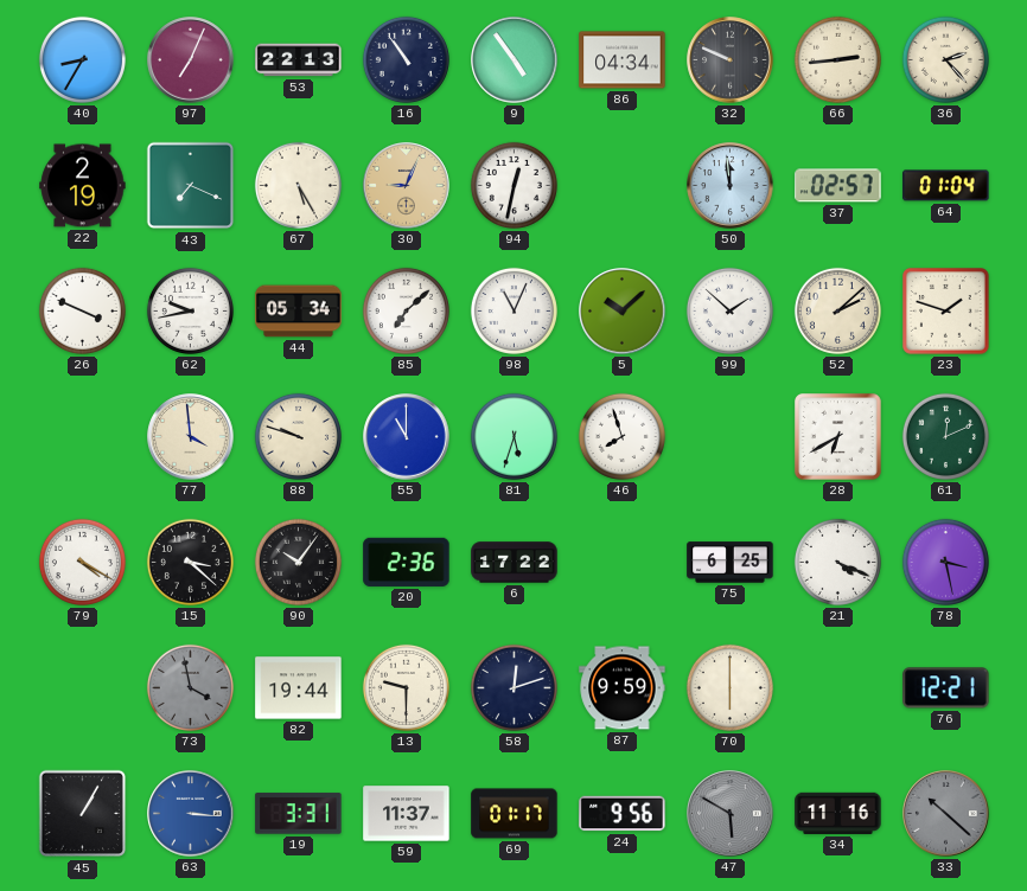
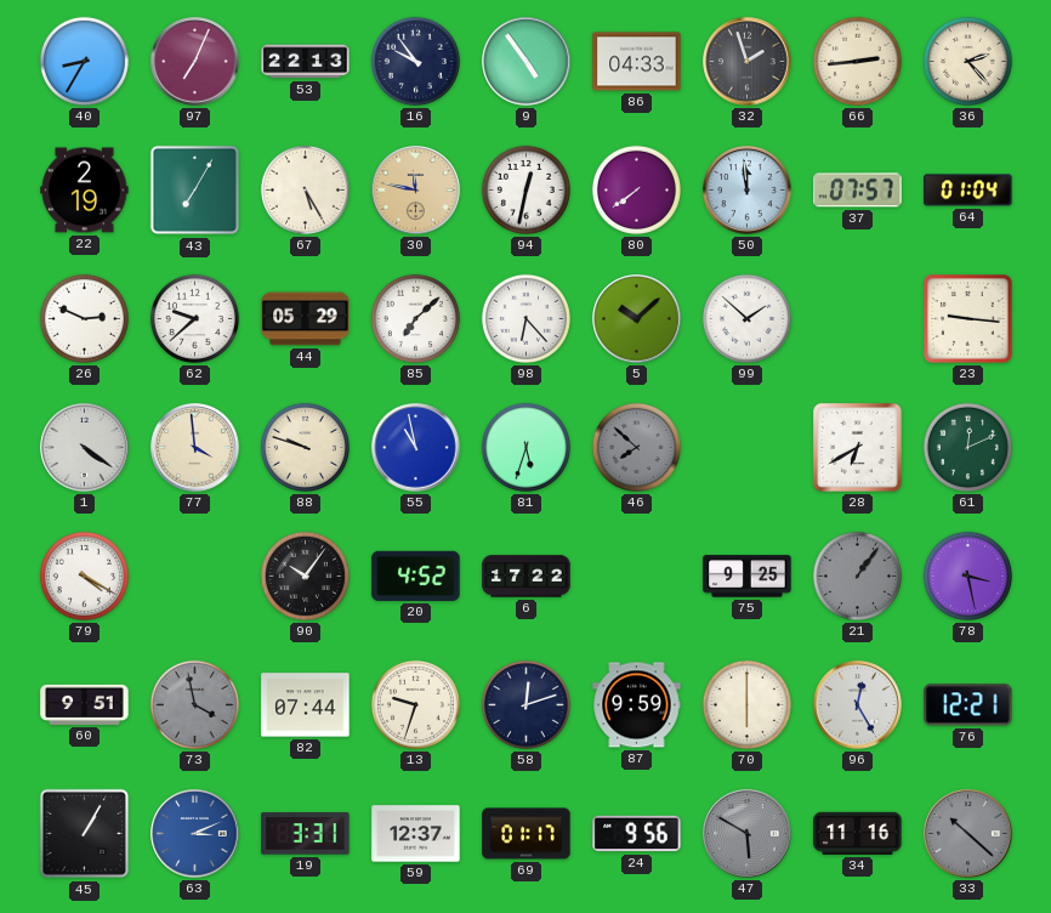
16: 10:54 -> 9:54
86: 04:34 -> 04:33
32: 9:49 -> 1:57
43: 7:19 -> 7:05
30: 9:04 -> 11:47
80: none -> 7:39
37: 02:57 -> 07:57
26: 3:49 -> 2:49
62: 9:43 -> 9:38
44: 05:34 -> 05:29
98: 11:04 -> 6:23
52: 2:08 -> none
23: 1:48 -> 9:16
1: none -> 4:21
55: 11:00 -> 10:58
46: 7:57 -> 7:52
46 dial: white -> grey
15: 3:22 -> none
20: 2:36 -> 4:52
75: 6:25 -> 9:25
21: 4:19 -> 1:06
21 dial: white -> grey
60: none -> 9:51
82: 19:44 -> 07:44
13: 9:30 -> 9:33
96: none -> 12:25
63: 3:16 -> 3:11
59: 11:37 -> 12:37
